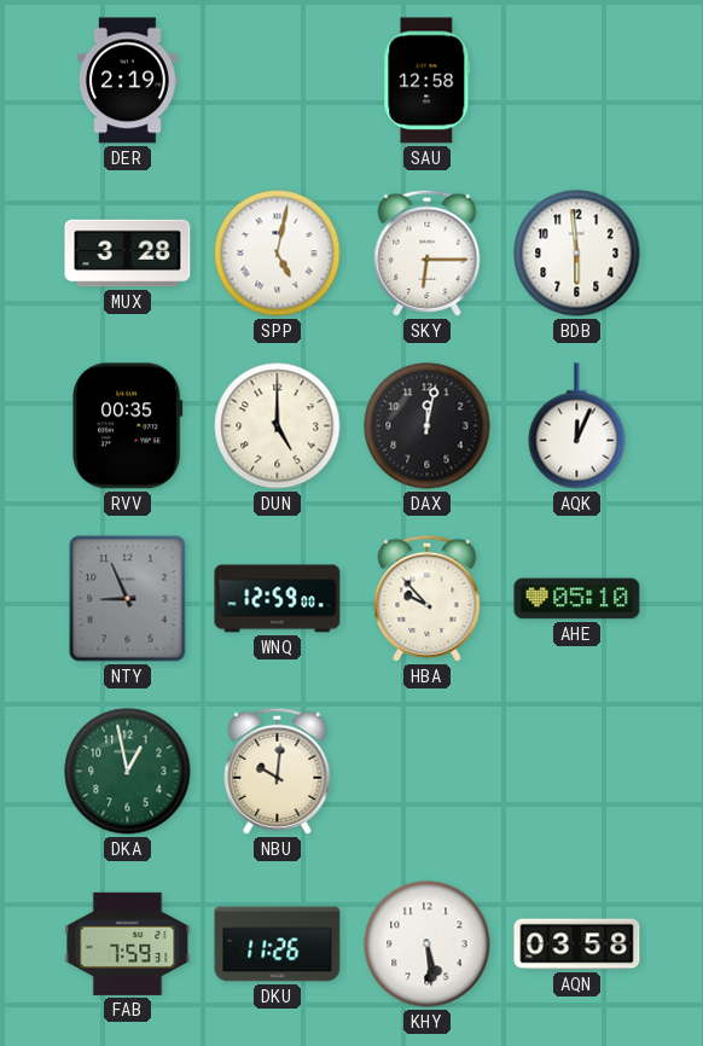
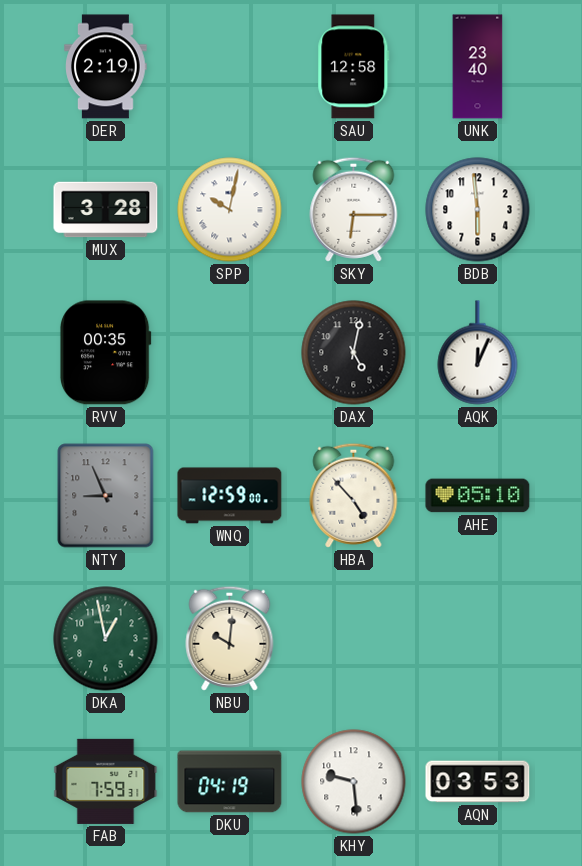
UNK: none -> 23:40
SPP: 5:02 -> 10:02
DUN: 5:00 -> none
DAX: 12:02 -> 5:02
HBA: 9:53 -> 4:53
DKU: 11:26 -> 04:19
KHY: 5:29 -> 9:29
AQN: 03:58 -> 03:53
